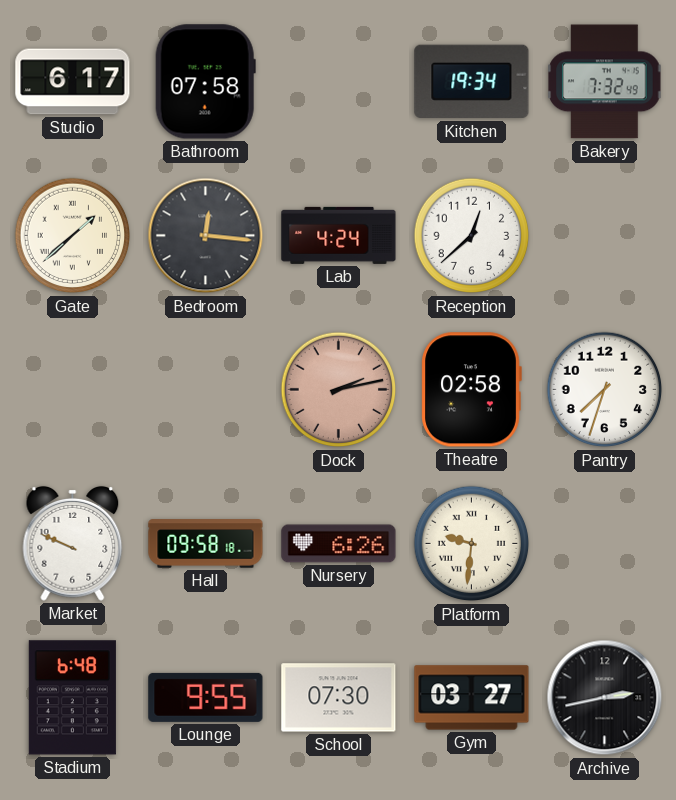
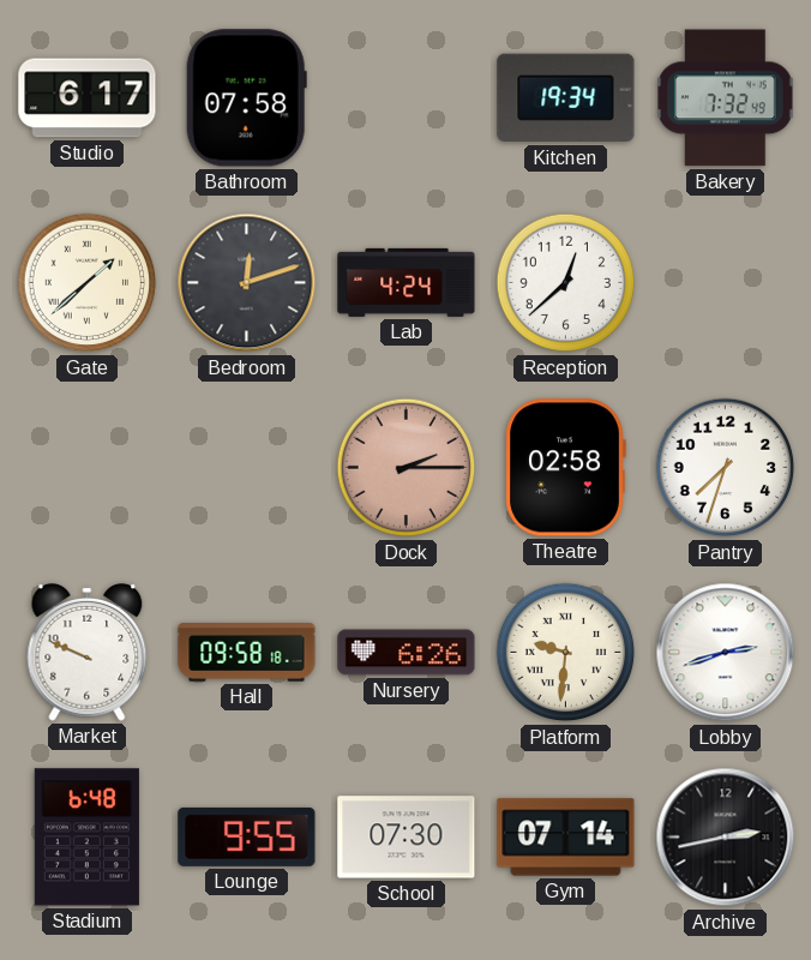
Bedroom: 12:16 -> 12:12
Dock: 2:13 -> 2:15
Lobby: none -> 2:42
Gym: 03:27 -> 07:14
